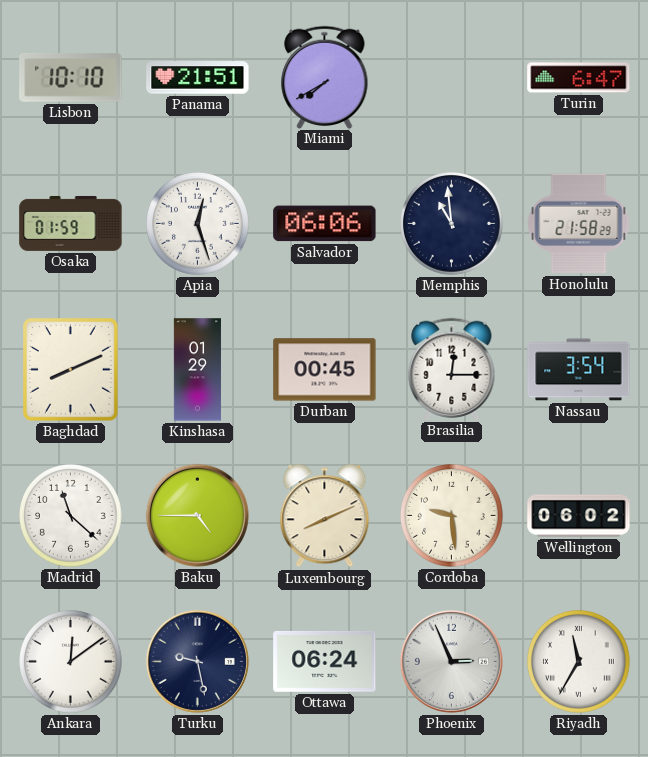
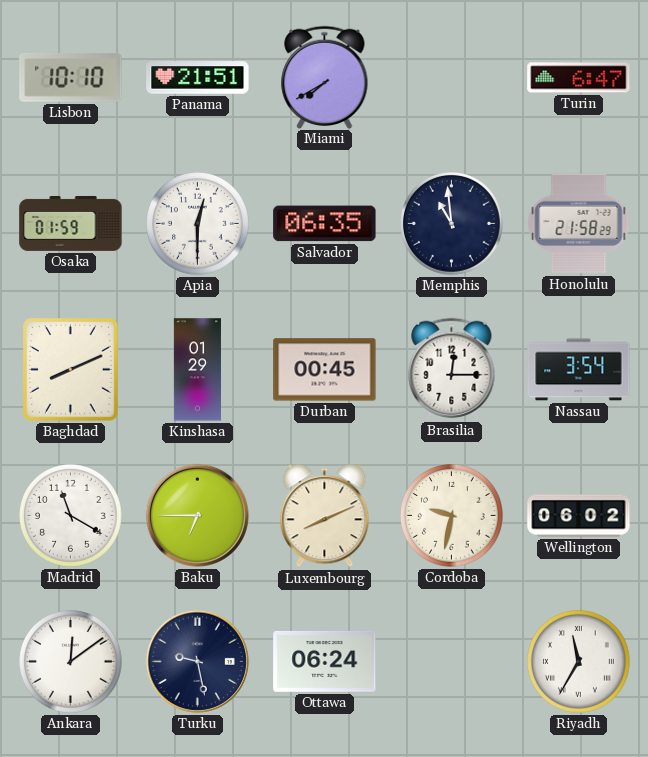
Apia: 12:27 -> 12:30
Salvador: 06:06 -> 06:35
Madrid: 11:22 -> 11:20
Baku: 4:45 -> 6:45
Cordoba: 9:29 -> 9:32
Phoenix: 2:56 -> none
